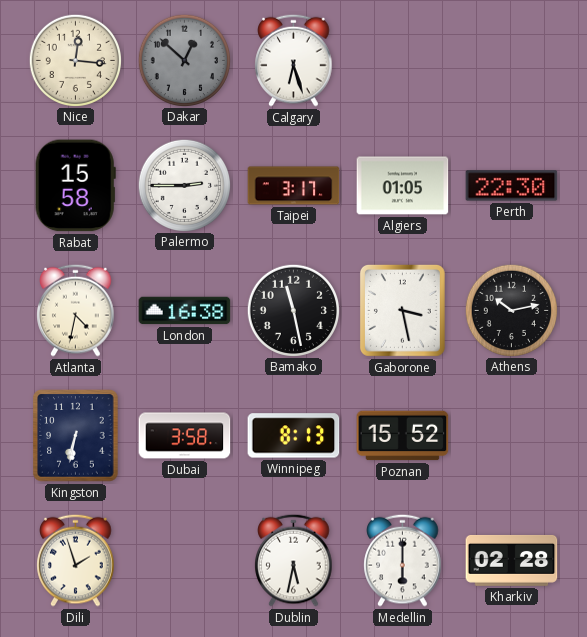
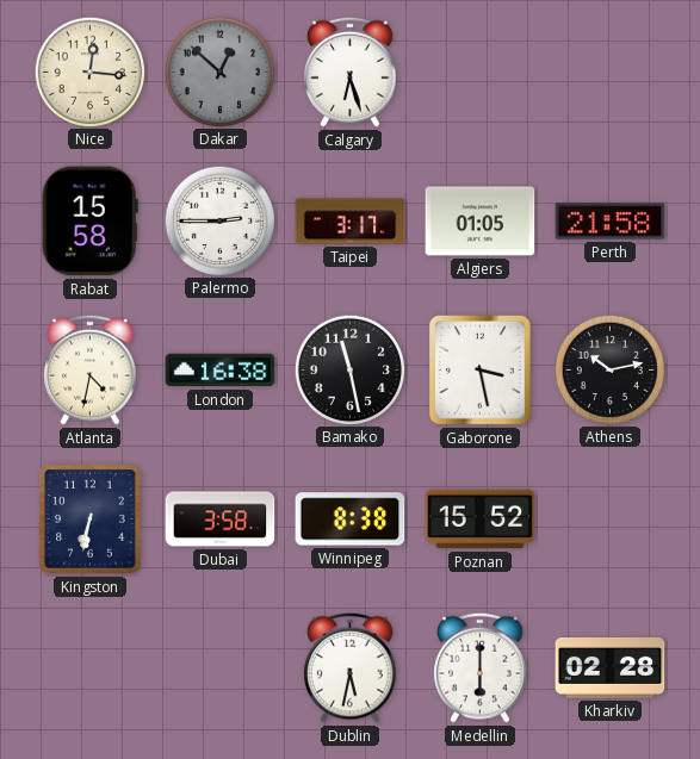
Perth: 22:30 -> 21:58
Winnipeg: 8:13 -> 8:38
Dili: 1:57 -> none
